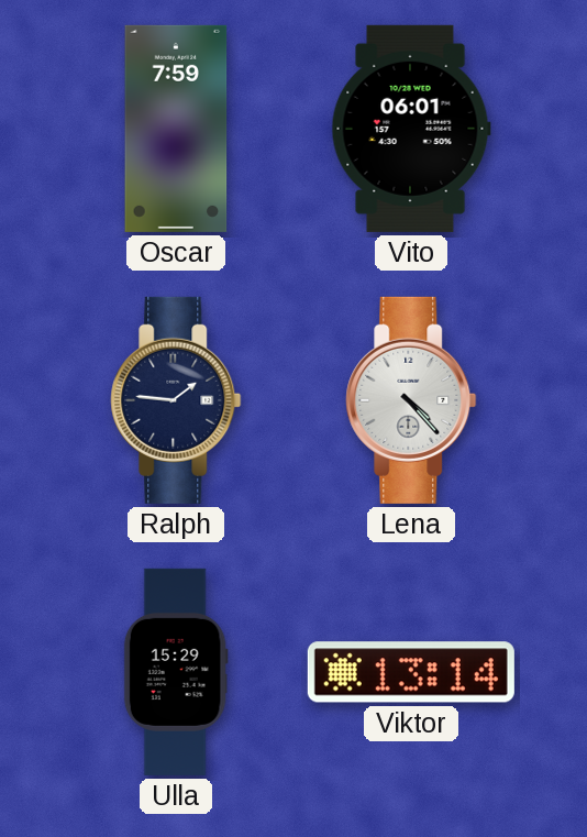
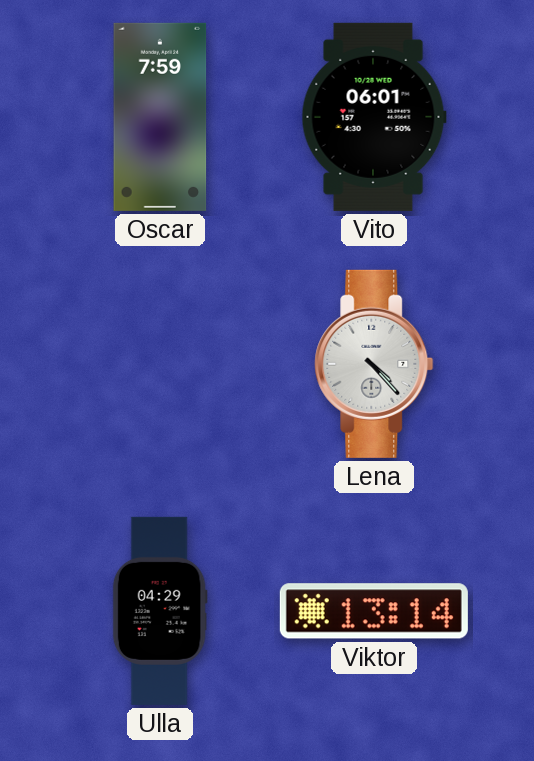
Ralph: 1:46 -> none
Ulla: 15:29 -> 04:29
